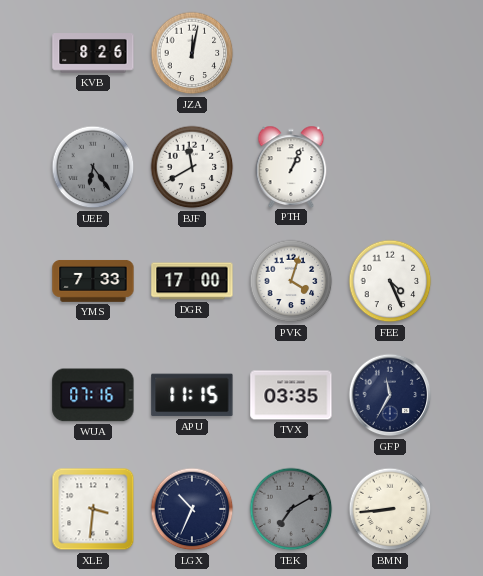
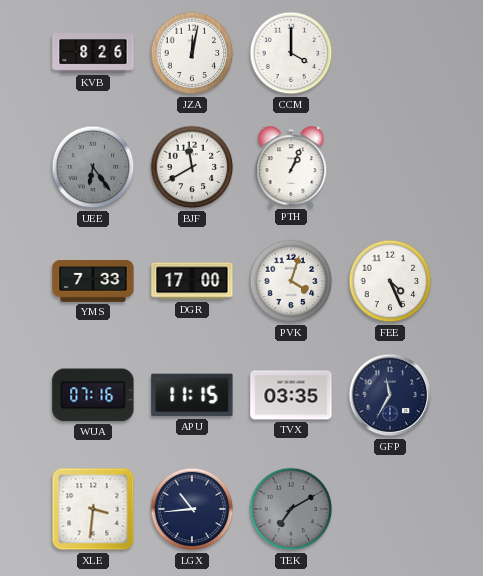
CCM: none -> 4:00
LGX: 10:34 -> 10:44
BMN: 8:44 -> none
